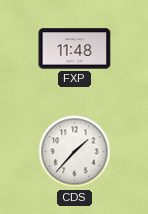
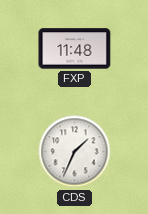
CDS: 1:37 -> 1:34
